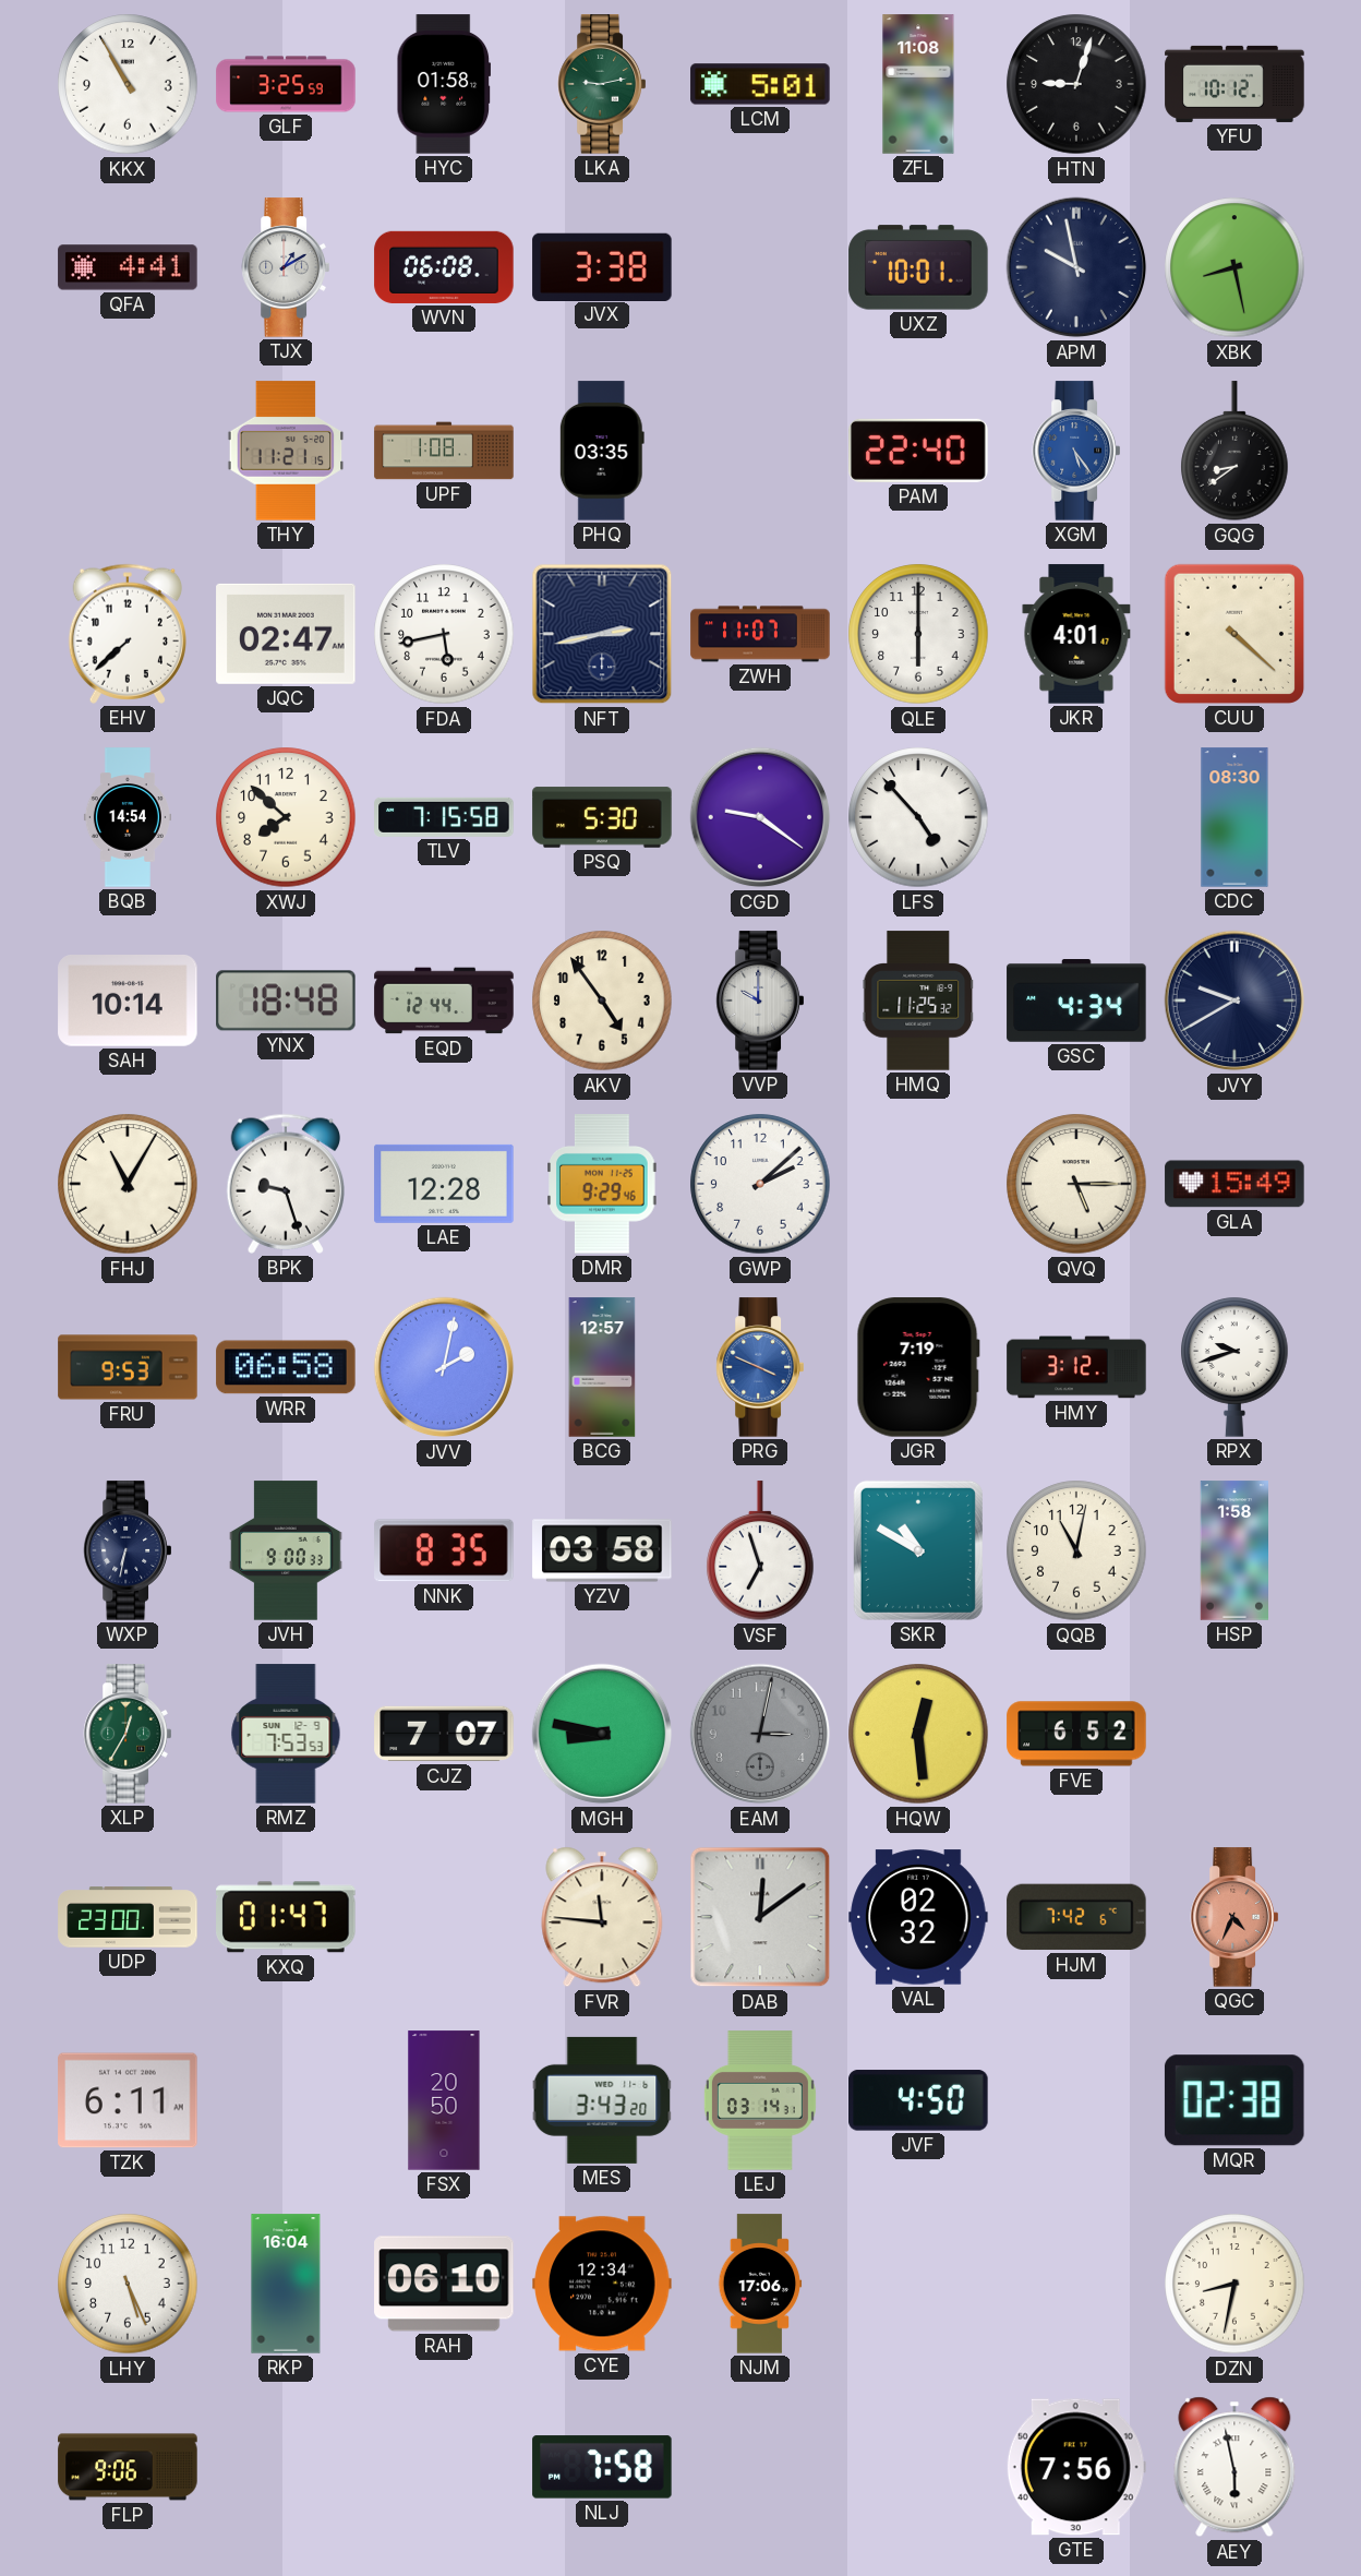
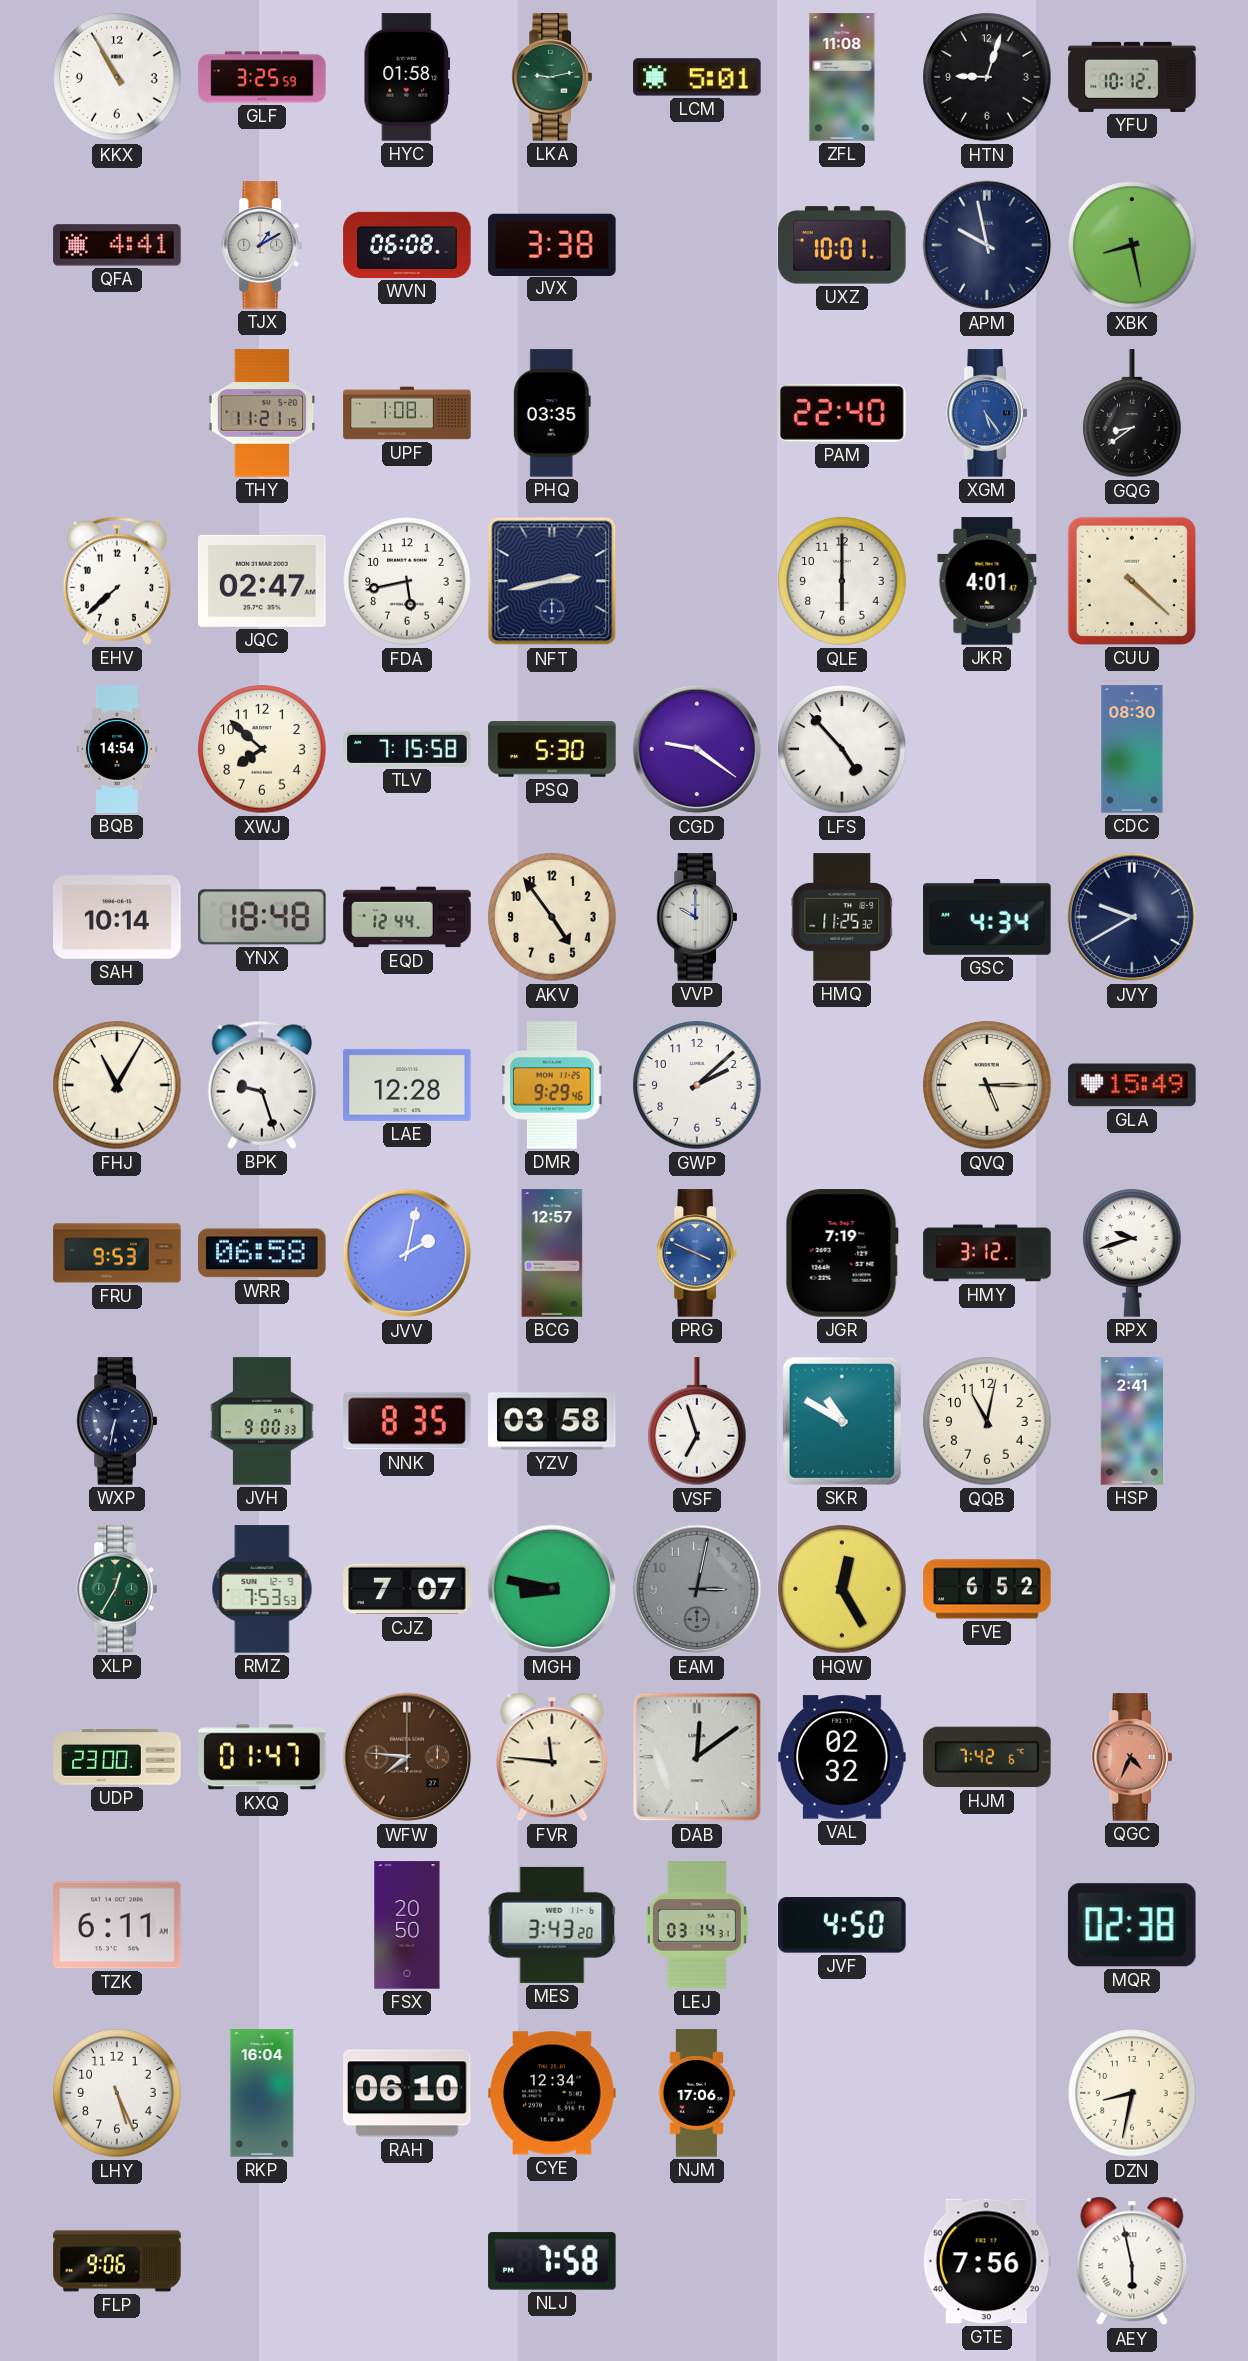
ZWH: 11:07 -> none
HSP: 1:58 -> 2:41
HQW: 12:29 -> 12:25
WFW: none -> 7:46
